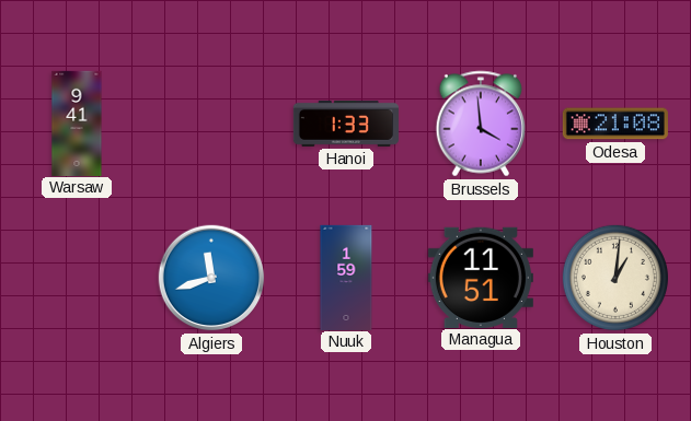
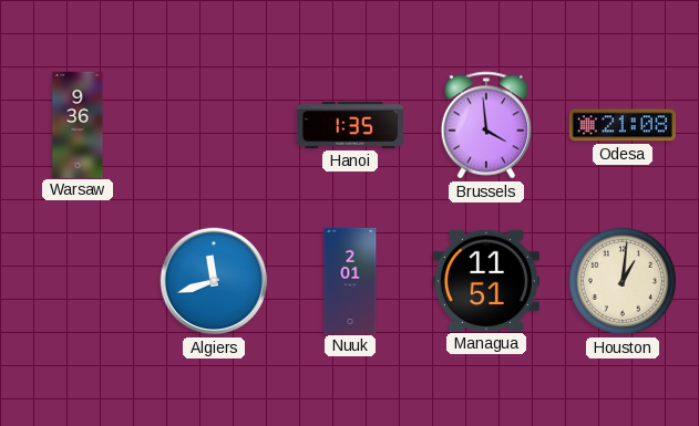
Warsaw: 9:41 -> 9:36
Hanoi: 1:33 -> 1:35
Nuuk: 1:59 -> 2:01
